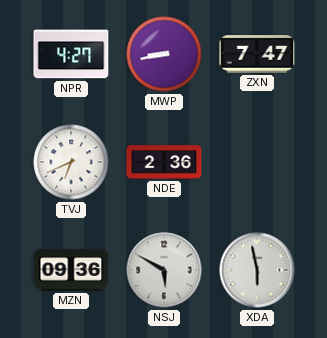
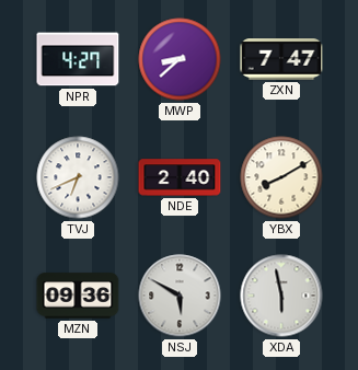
MWP: 8:43 -> 8:38
NDE: 2:36 -> 2:40
YBX: none -> 8:10
